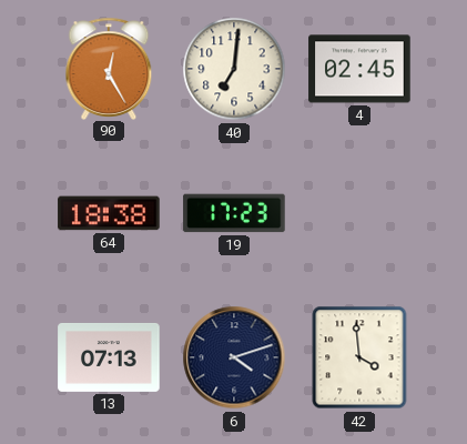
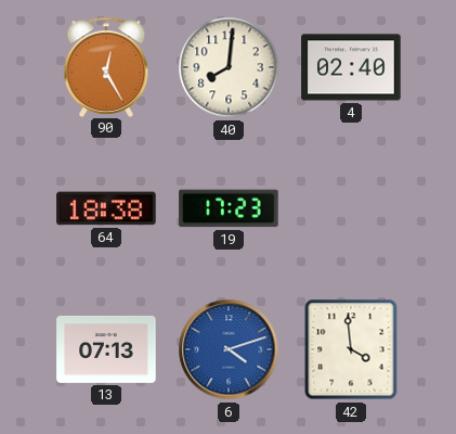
40: 7:01 -> 8:01
4: 02:45 -> 02:40
6 dial: navy -> blue
